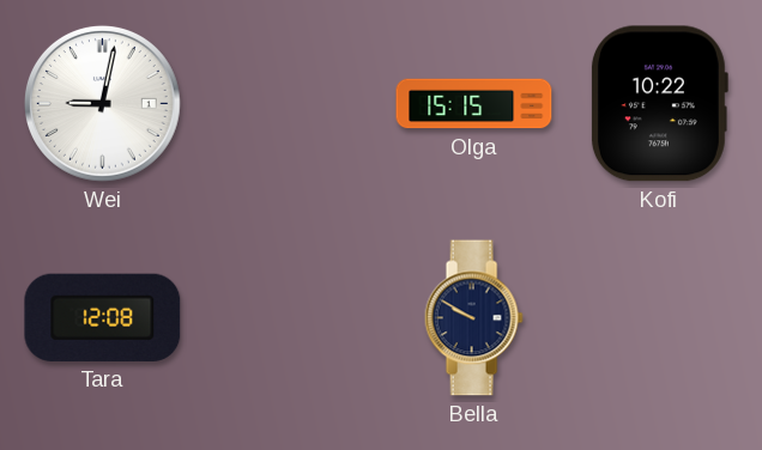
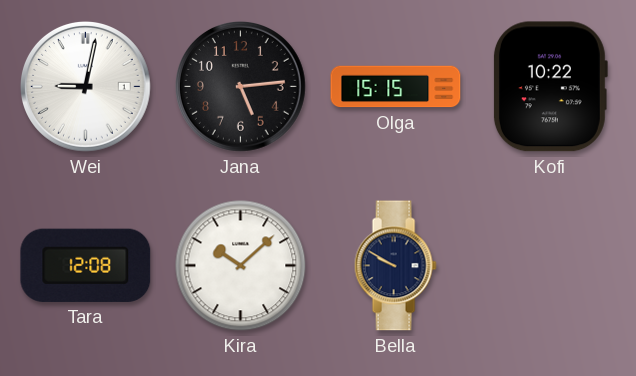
Jana: none -> 5:14
Kira: none -> 10:08
